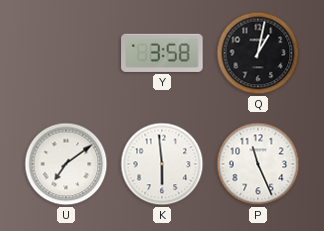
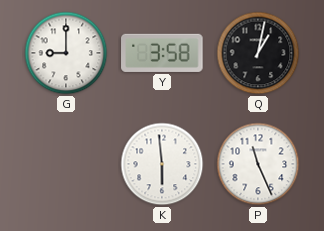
G: none -> 9:00
U: 7:09 -> none
